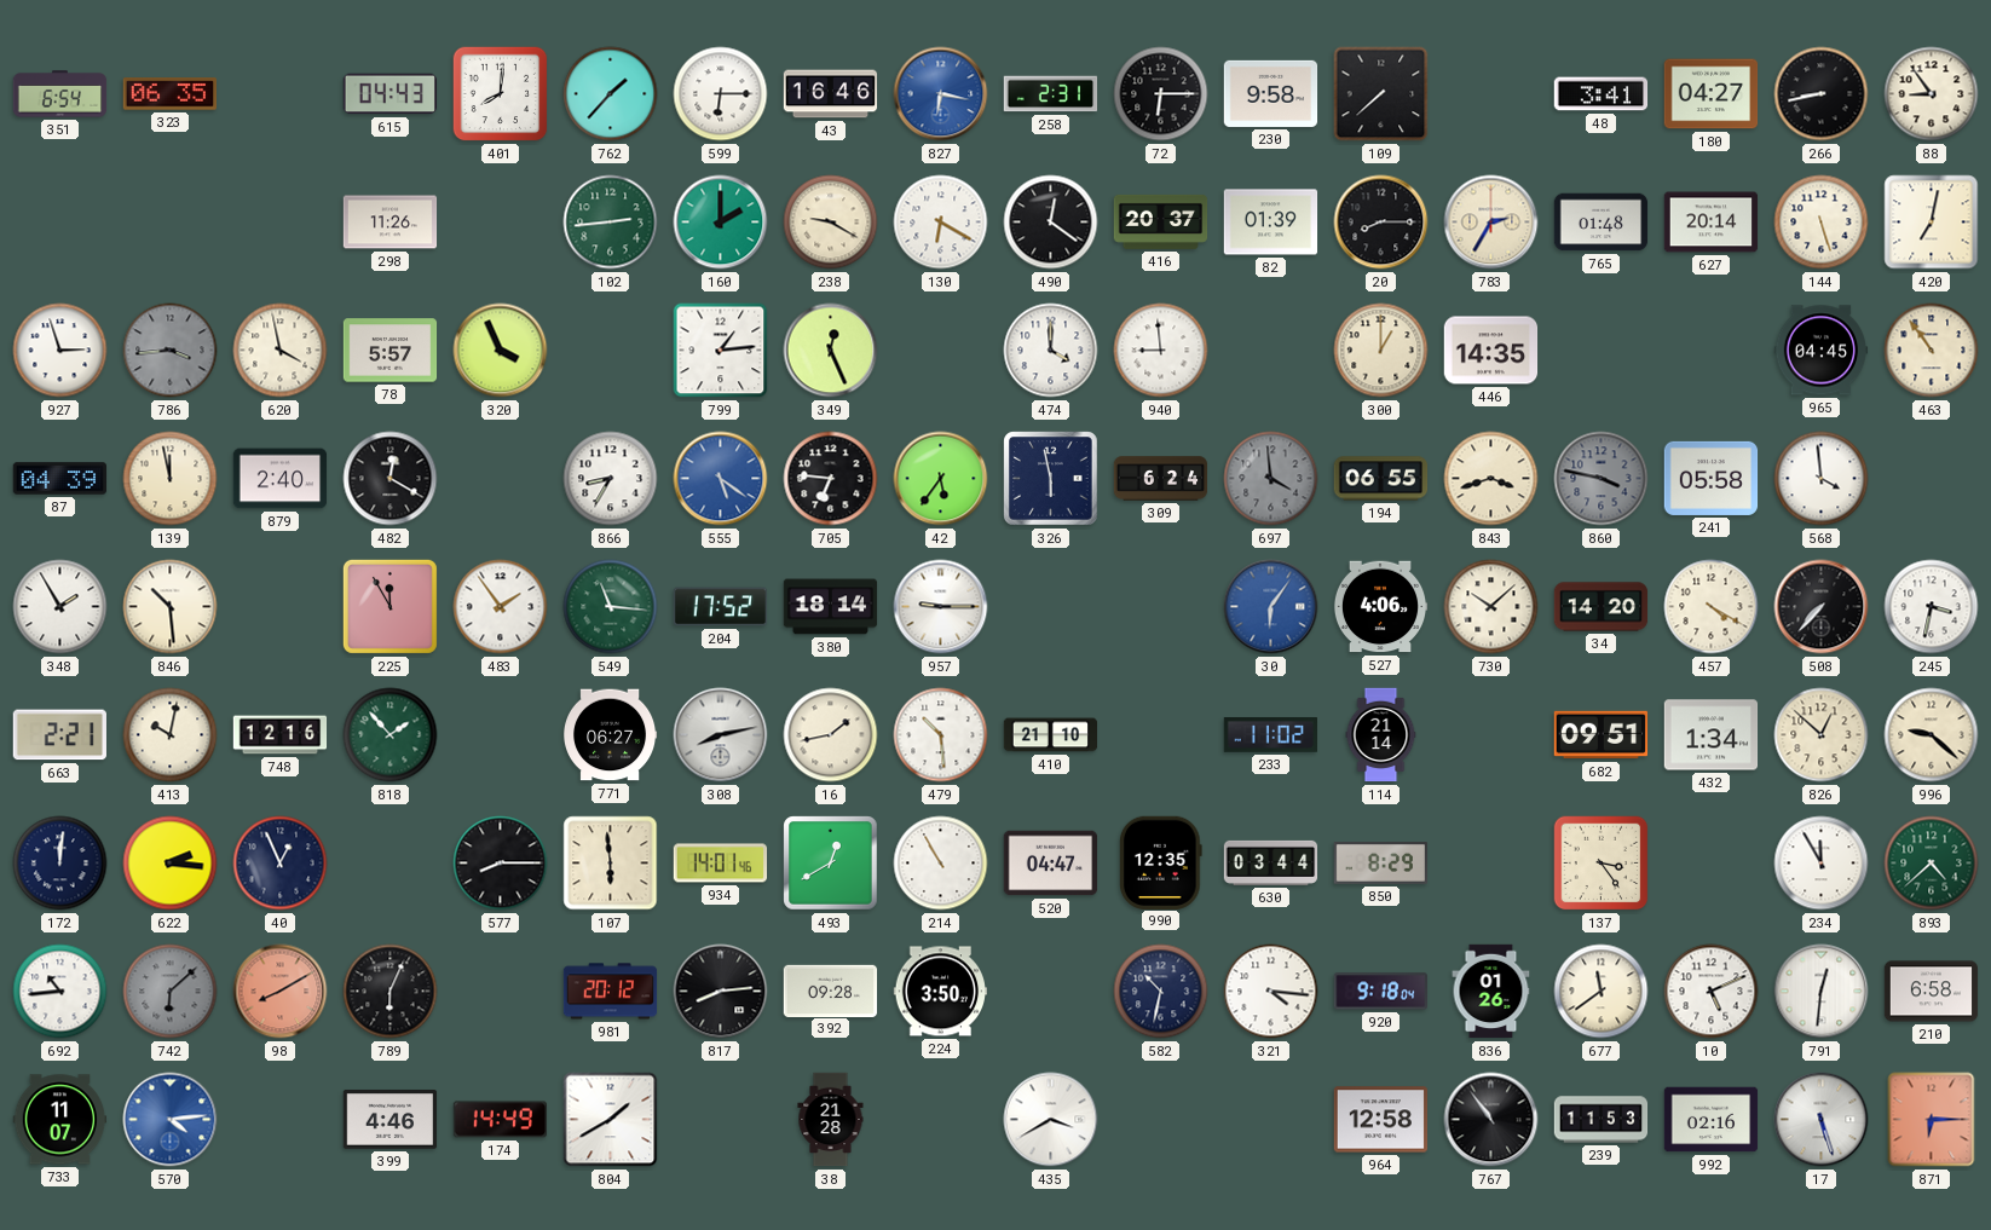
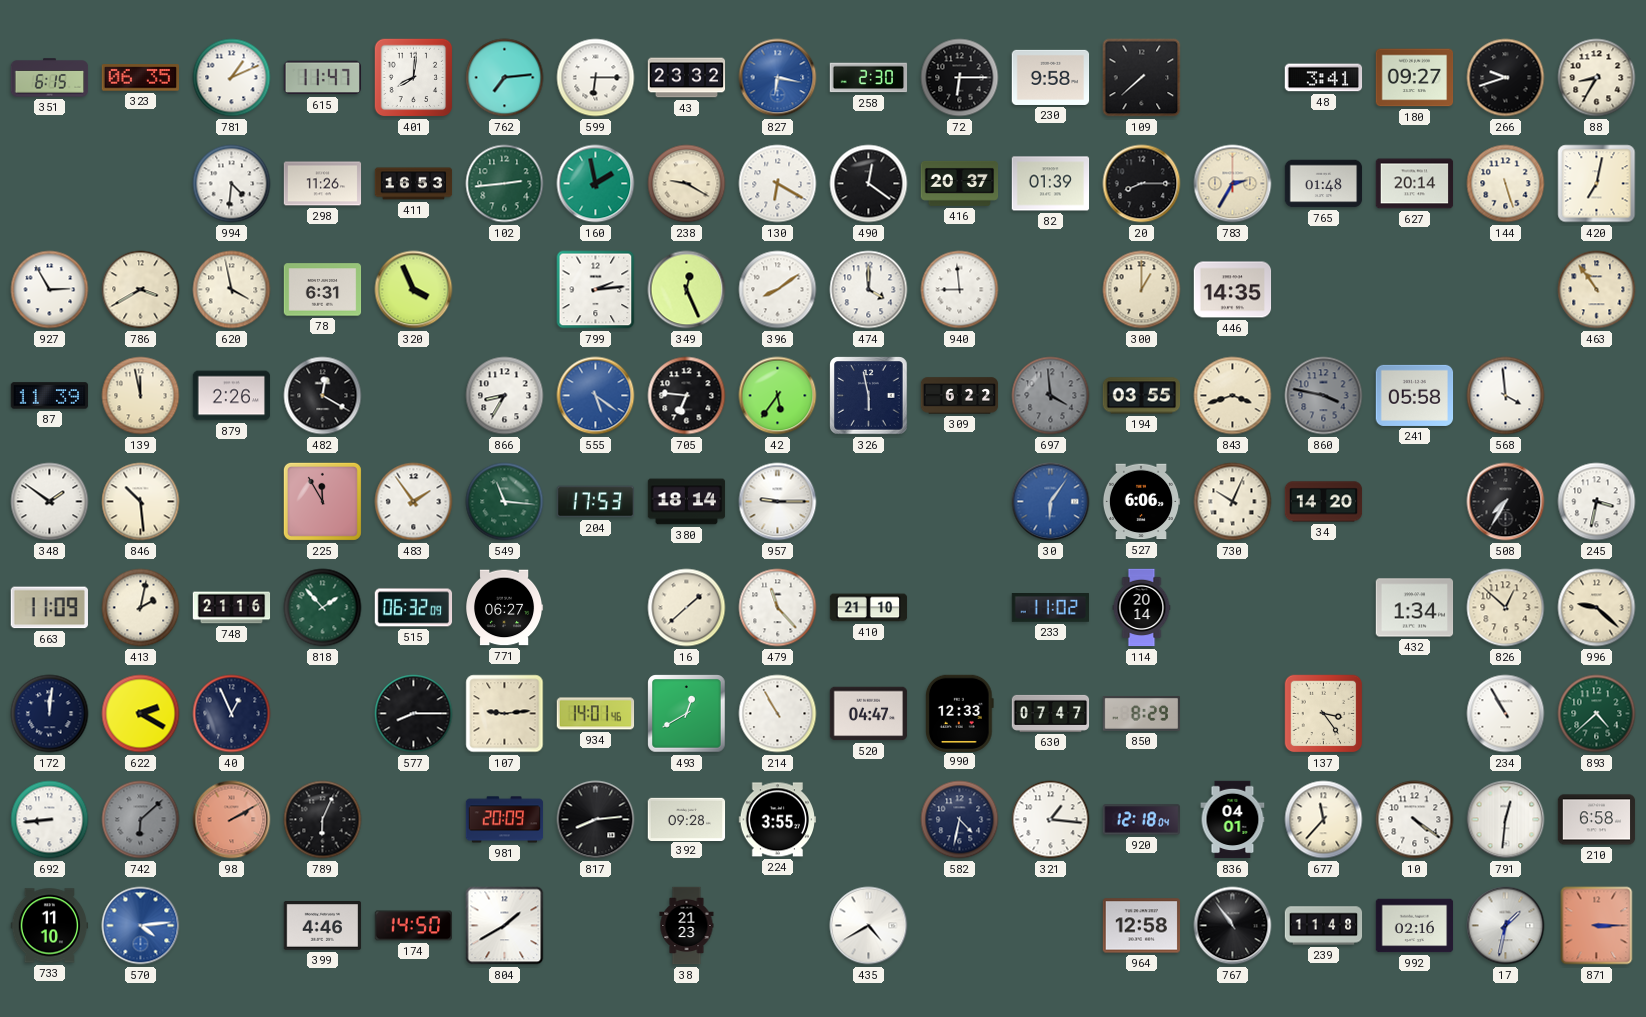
351: 6:54 -> 6:15
781: none -> 1:11
615: 04:43 -> 11:47
762: 1:37 -> 7:14
43: 16:46 -> 23:32
258: 2:31 -> 2:30
180: 04:27 -> 09:27
266: 8:43 -> 9:42
88: 8:54 -> 8:35
994: none -> 4:31
411: none -> 16:53
160: 2:00 -> 1:58
927: 2:57 -> 2:55
786: 3:44 -> 3:40
786 dial: grey -> cream
78: 5:57 -> 6:31
799: 1:14 -> 2:14
396: none -> 8:09
965: 04:45 -> none
87: 04:39 -> 11:39
879: 2:40 -> 2:26
309: 6:24 -> 6:22
194: 06:55 -> 03:55
348: 1:55 -> 1:51
204: 17:52 -> 17:53
527: 4:06 -> 6:06
730: 10:08 -> 10:04
457: 4:20 -> none
508: 7:37 -> 7:35
663: 2:21 -> 11:09
413: 10:02 -> 2:02
748: 12:16 -> 21:16
515: none -> 06:32
308: 8:13 -> none
16: 1:43 -> 1:38
479: 10:29 -> 11:23
114: 21:14 -> 20:14
682: 09:51 -> none
622: 2:16 -> 2:20
107: 5:59 -> 9:14
990: 12:35 -> 12:33
630: 03:44 -> 07:47
234: 11:55 -> 10:55
692: 10:44 -> 8:44
98: 8:10 -> 2:10
981: 20:12 -> 20:09
224: 3:50 -> 3:55
582: 10:32 -> 4:32
321: 4:16 -> 1:16
920: 9:18 -> 12:18
836: 01:26 -> 04:01
677: 11:39 -> 11:37
10: 5:11 -> 4:21
733: 11:07 -> 11:10
174: 14:49 -> 14:50
38: 21:28 -> 21:23
435: 3:40 -> 4:40
239: 11:53 -> 11:48
17: 5:27 -> 1:32
871: 6:15 -> 3:15
